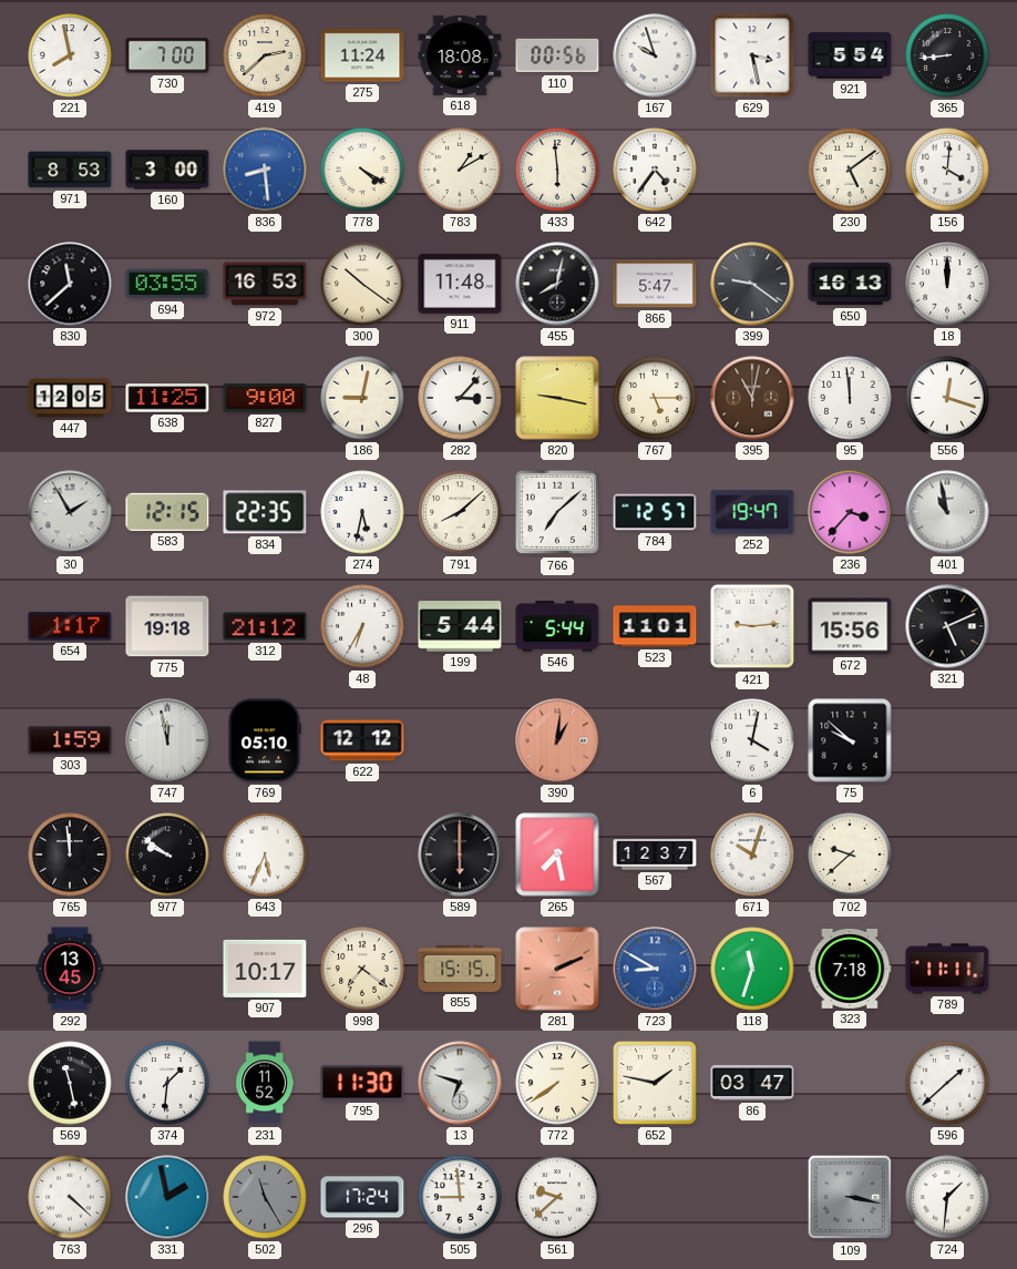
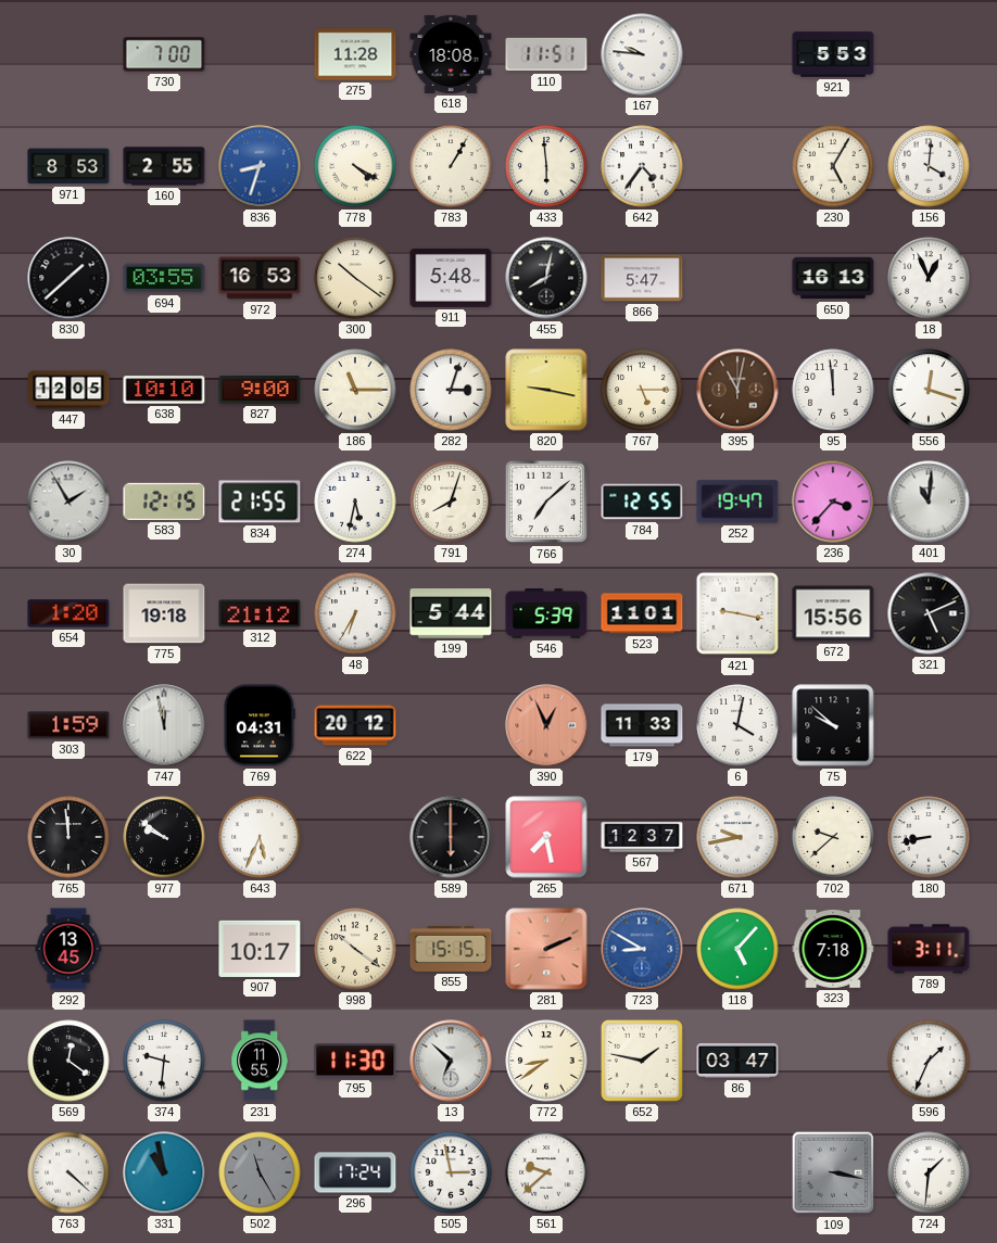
221: 7:58 -> none
419: 2:38 -> none
275: 11:24 -> 11:28
110: 00:56 -> 11:51
167: 9:57 -> 9:46
629: 3:28 -> none
921: 5:54 -> 5:53
365: 8:44 -> none
160: 3:00 -> 2:55
836: 8:29 -> 8:33
783: 1:10 -> 1:05
230: 5:09 -> 5:05
830: 11:38 -> 1:38
911: 11:48 -> 5:48
399: 9:21 -> none
18: 12:00 -> 12:56
638: 11:25 -> 10:10
186: 9:02 -> 11:15
282: 3:07 -> 3:03
834: 22:35 -> 21:55
791: 8:08 -> 8:03
784: 12:57 -> 12:55
401: 10:58 -> 11:01
654: 1:17 -> 1:20
546: 5:44 -> 5:39
421: 9:14 -> 9:17
769: 05:10 -> 04:31
622: 12:12 -> 20:12
390: 1:01 -> 12:56
179: none -> 11:33
671: 10:03 -> 9:43
180: none -> 8:43
998: 7:21 -> 10:21
118: 11:33 -> 5:07
789: 11:11 -> 3:11
569: 11:28 -> 12:21
374: 1:31 -> 9:31
231: 11:52 -> 11:55
13: 6:48 -> 6:52
772: 7:39 -> 8:39
596: 1:38 -> 1:34
331: 1:58 -> 10:58
505: 8:59 -> 2:58
